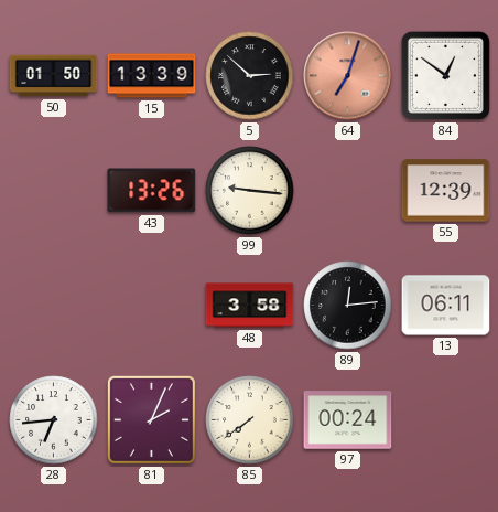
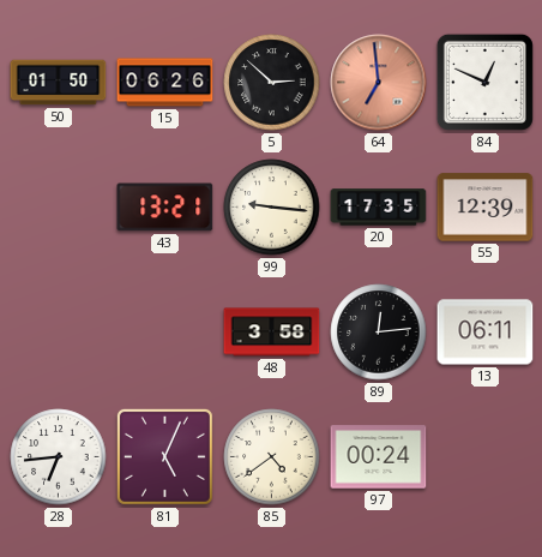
15: 13:39 -> 06:26
64: 7:03 -> 6:59
84: 12:51 -> 12:49
43: 13:26 -> 13:21
20: none -> 17:35
81: 2:04 -> 5:04
85: 7:39 -> 4:39
